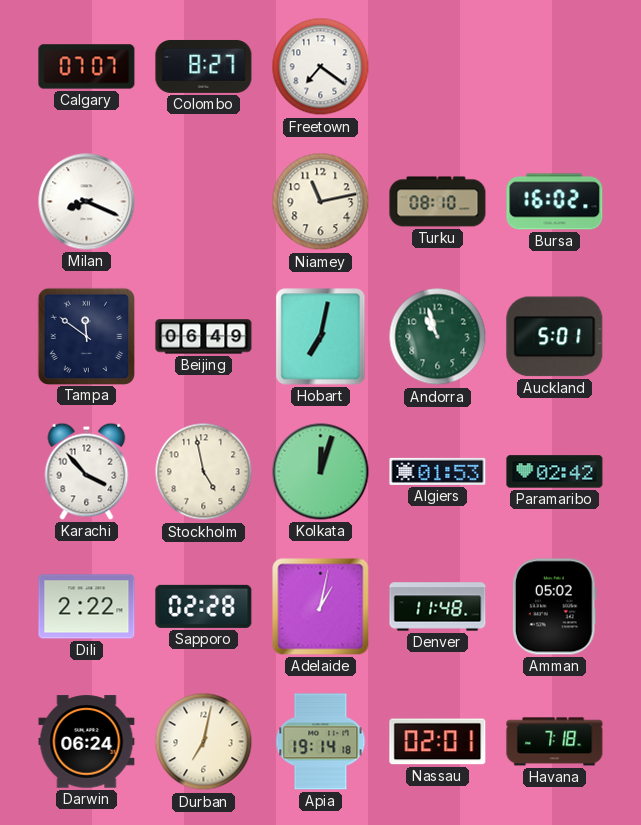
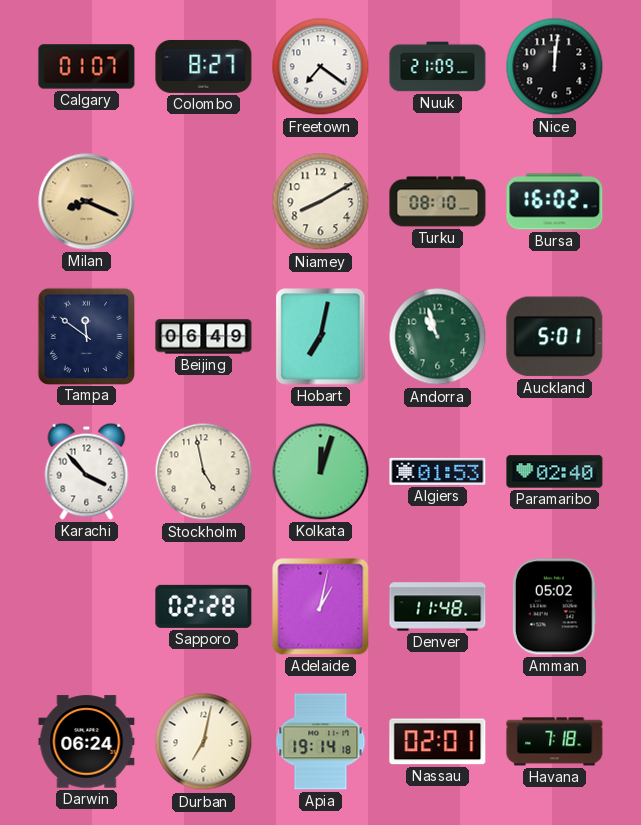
Calgary: 07:07 -> 01:07
Nuuk: none -> 21:09
Nice: none -> 12:01
Milan dial: white -> champagne
Niamey: 11:13 -> 8:10
Paramaribo: 02:42 -> 02:40
Dili: 2:22 -> none
